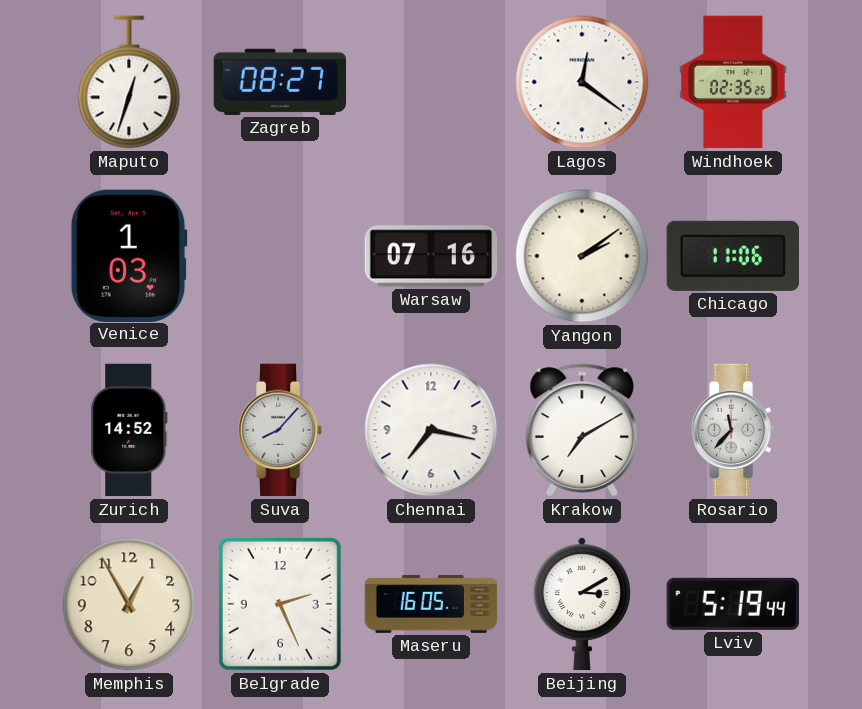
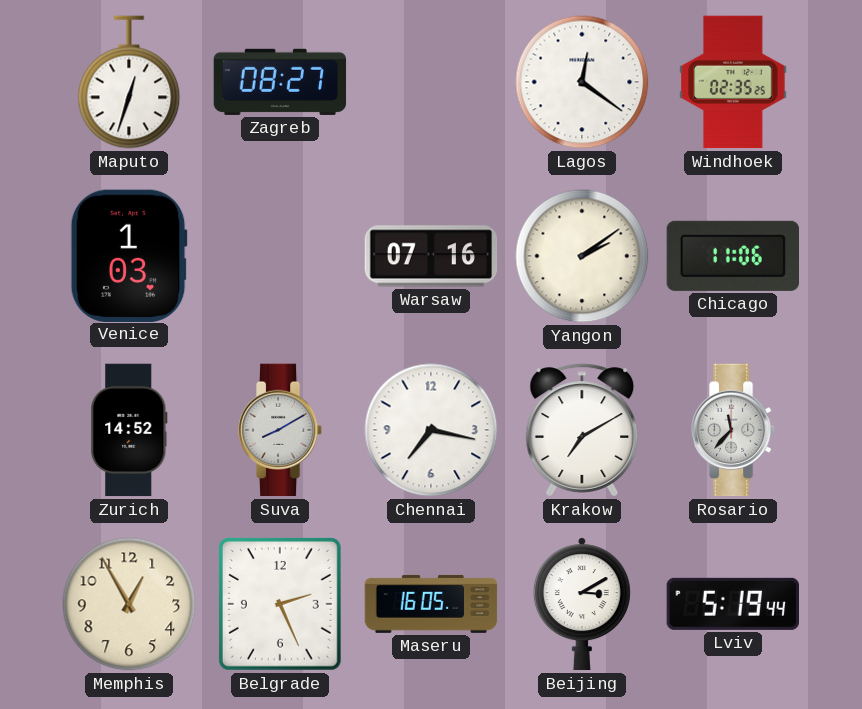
Suva: 8:07 -> 8:10
